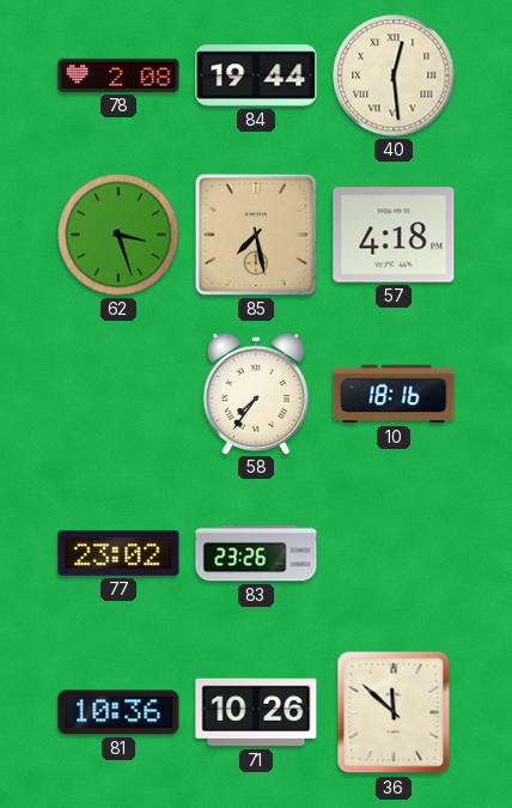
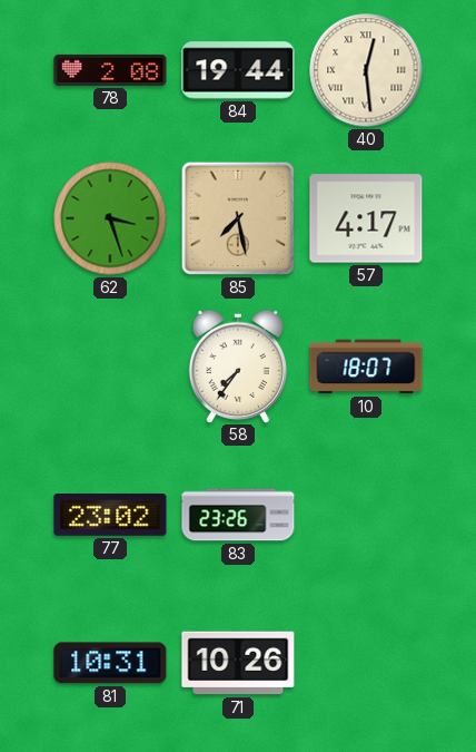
57: 4:18 -> 4:17
10: 18:16 -> 18:07
81: 10:36 -> 10:31
36: 11:52 -> none
